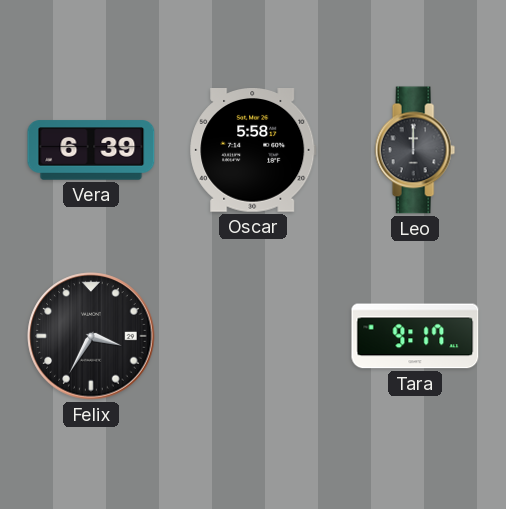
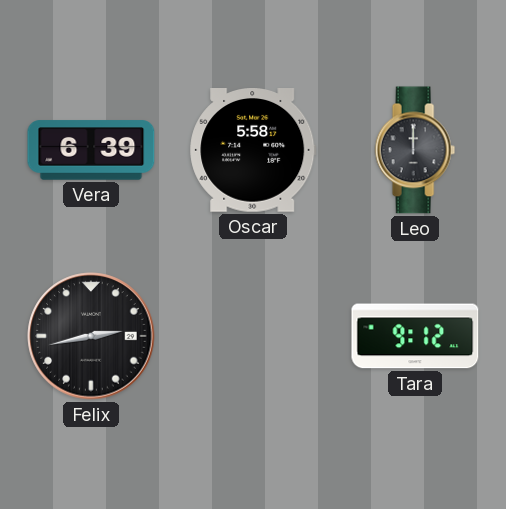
Felix: 3:35 -> 2:43
Tara: 9:17 -> 9:12
